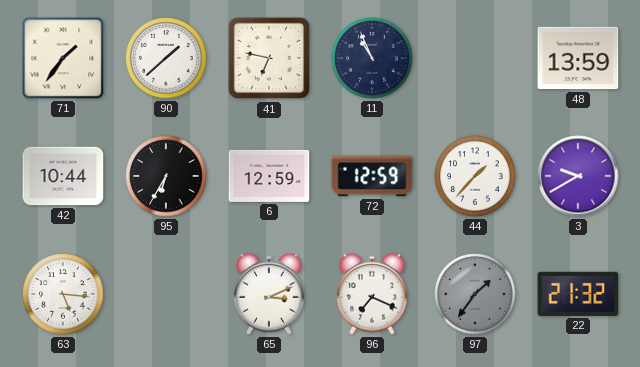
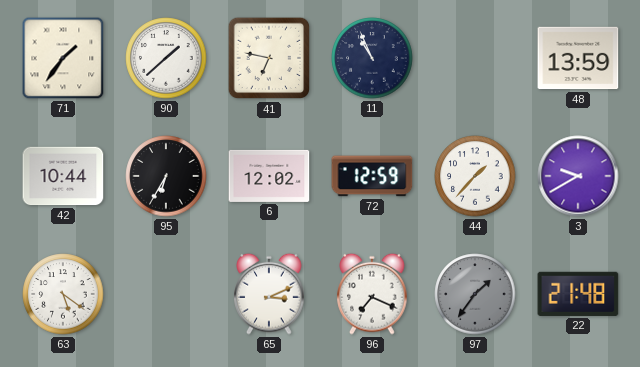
6: 12:59 -> 12:02
63: 5:16 -> 5:21
22: 21:32 -> 21:48
